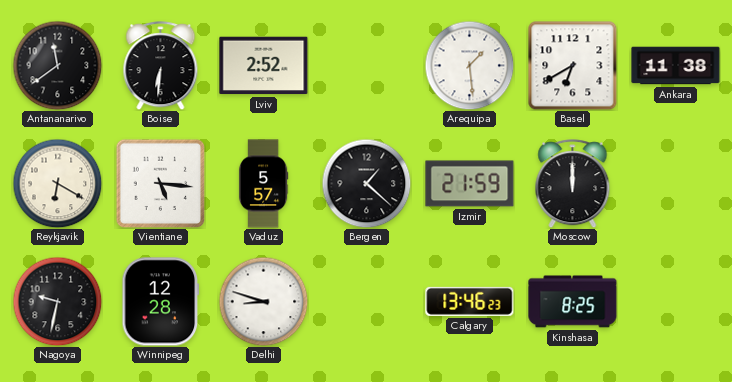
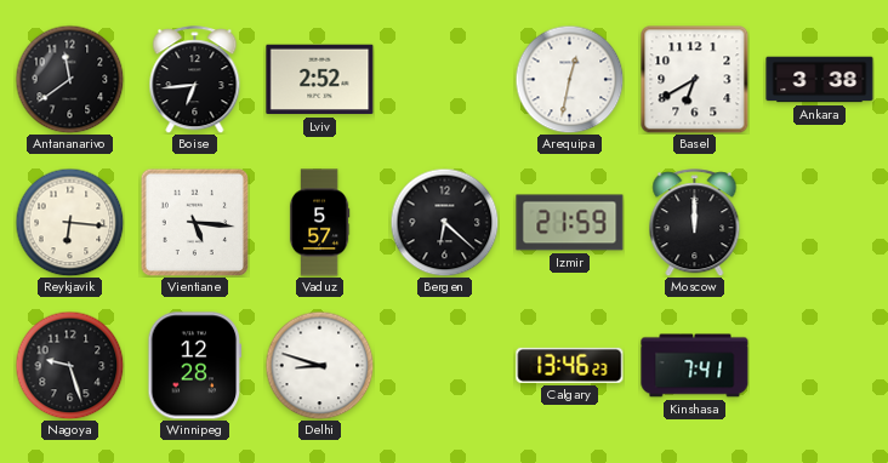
Boise: 6:31 -> 6:44
Arequipa: 1:29 -> 12:32
Ankara: 11:38 -> 3:38
Reykjavik: 6:20 -> 6:16
Bergen: 1:22 -> 6:22
Nagoya: 9:32 -> 9:27
Kinshasa: 8:25 -> 7:41
